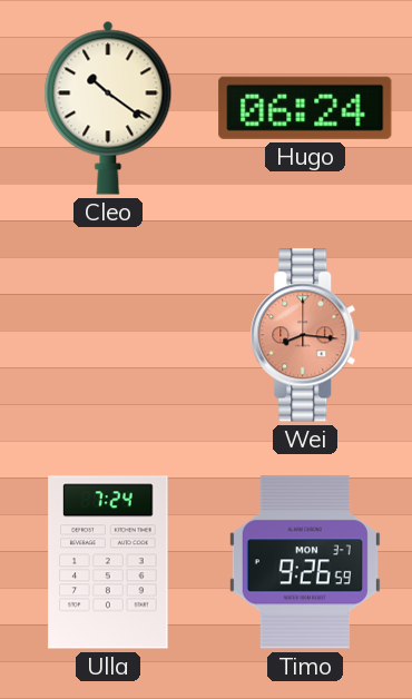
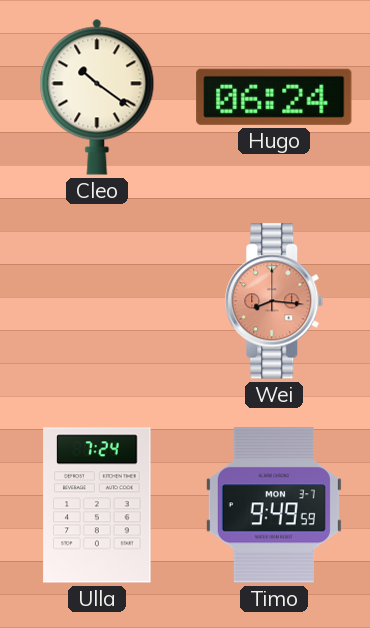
Timo: 9:26 -> 9:49
